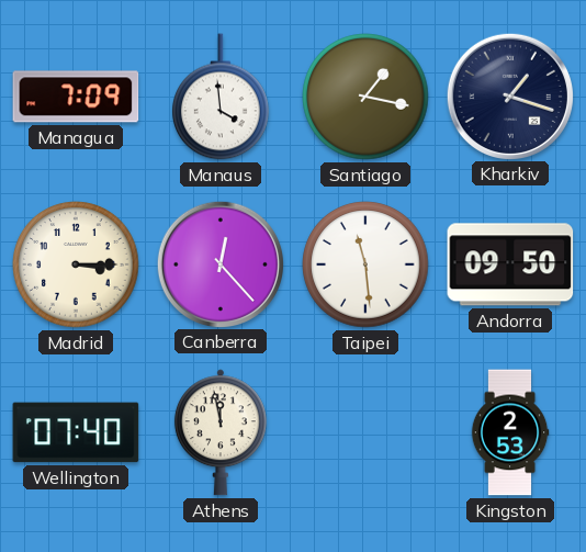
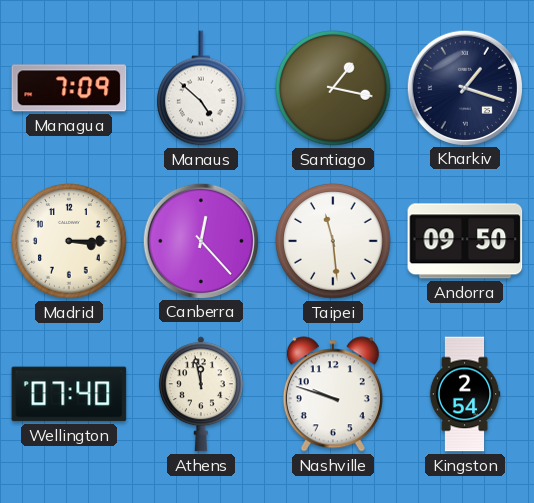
Manaus: 3:59 -> 4:52
Nashville: none -> 9:48
Kingston: 2:53 -> 2:54
